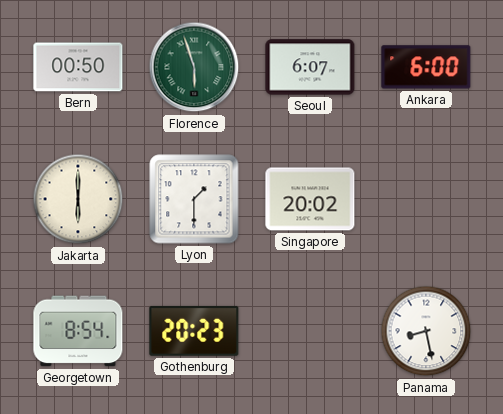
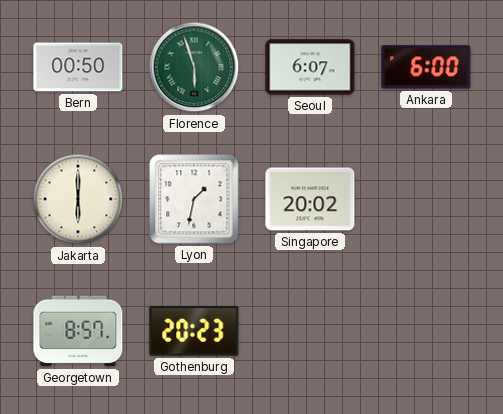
Lyon: 1:30 -> 1:32
Georgetown: 8:54 -> 8:57
Panama: 8:28 -> none
